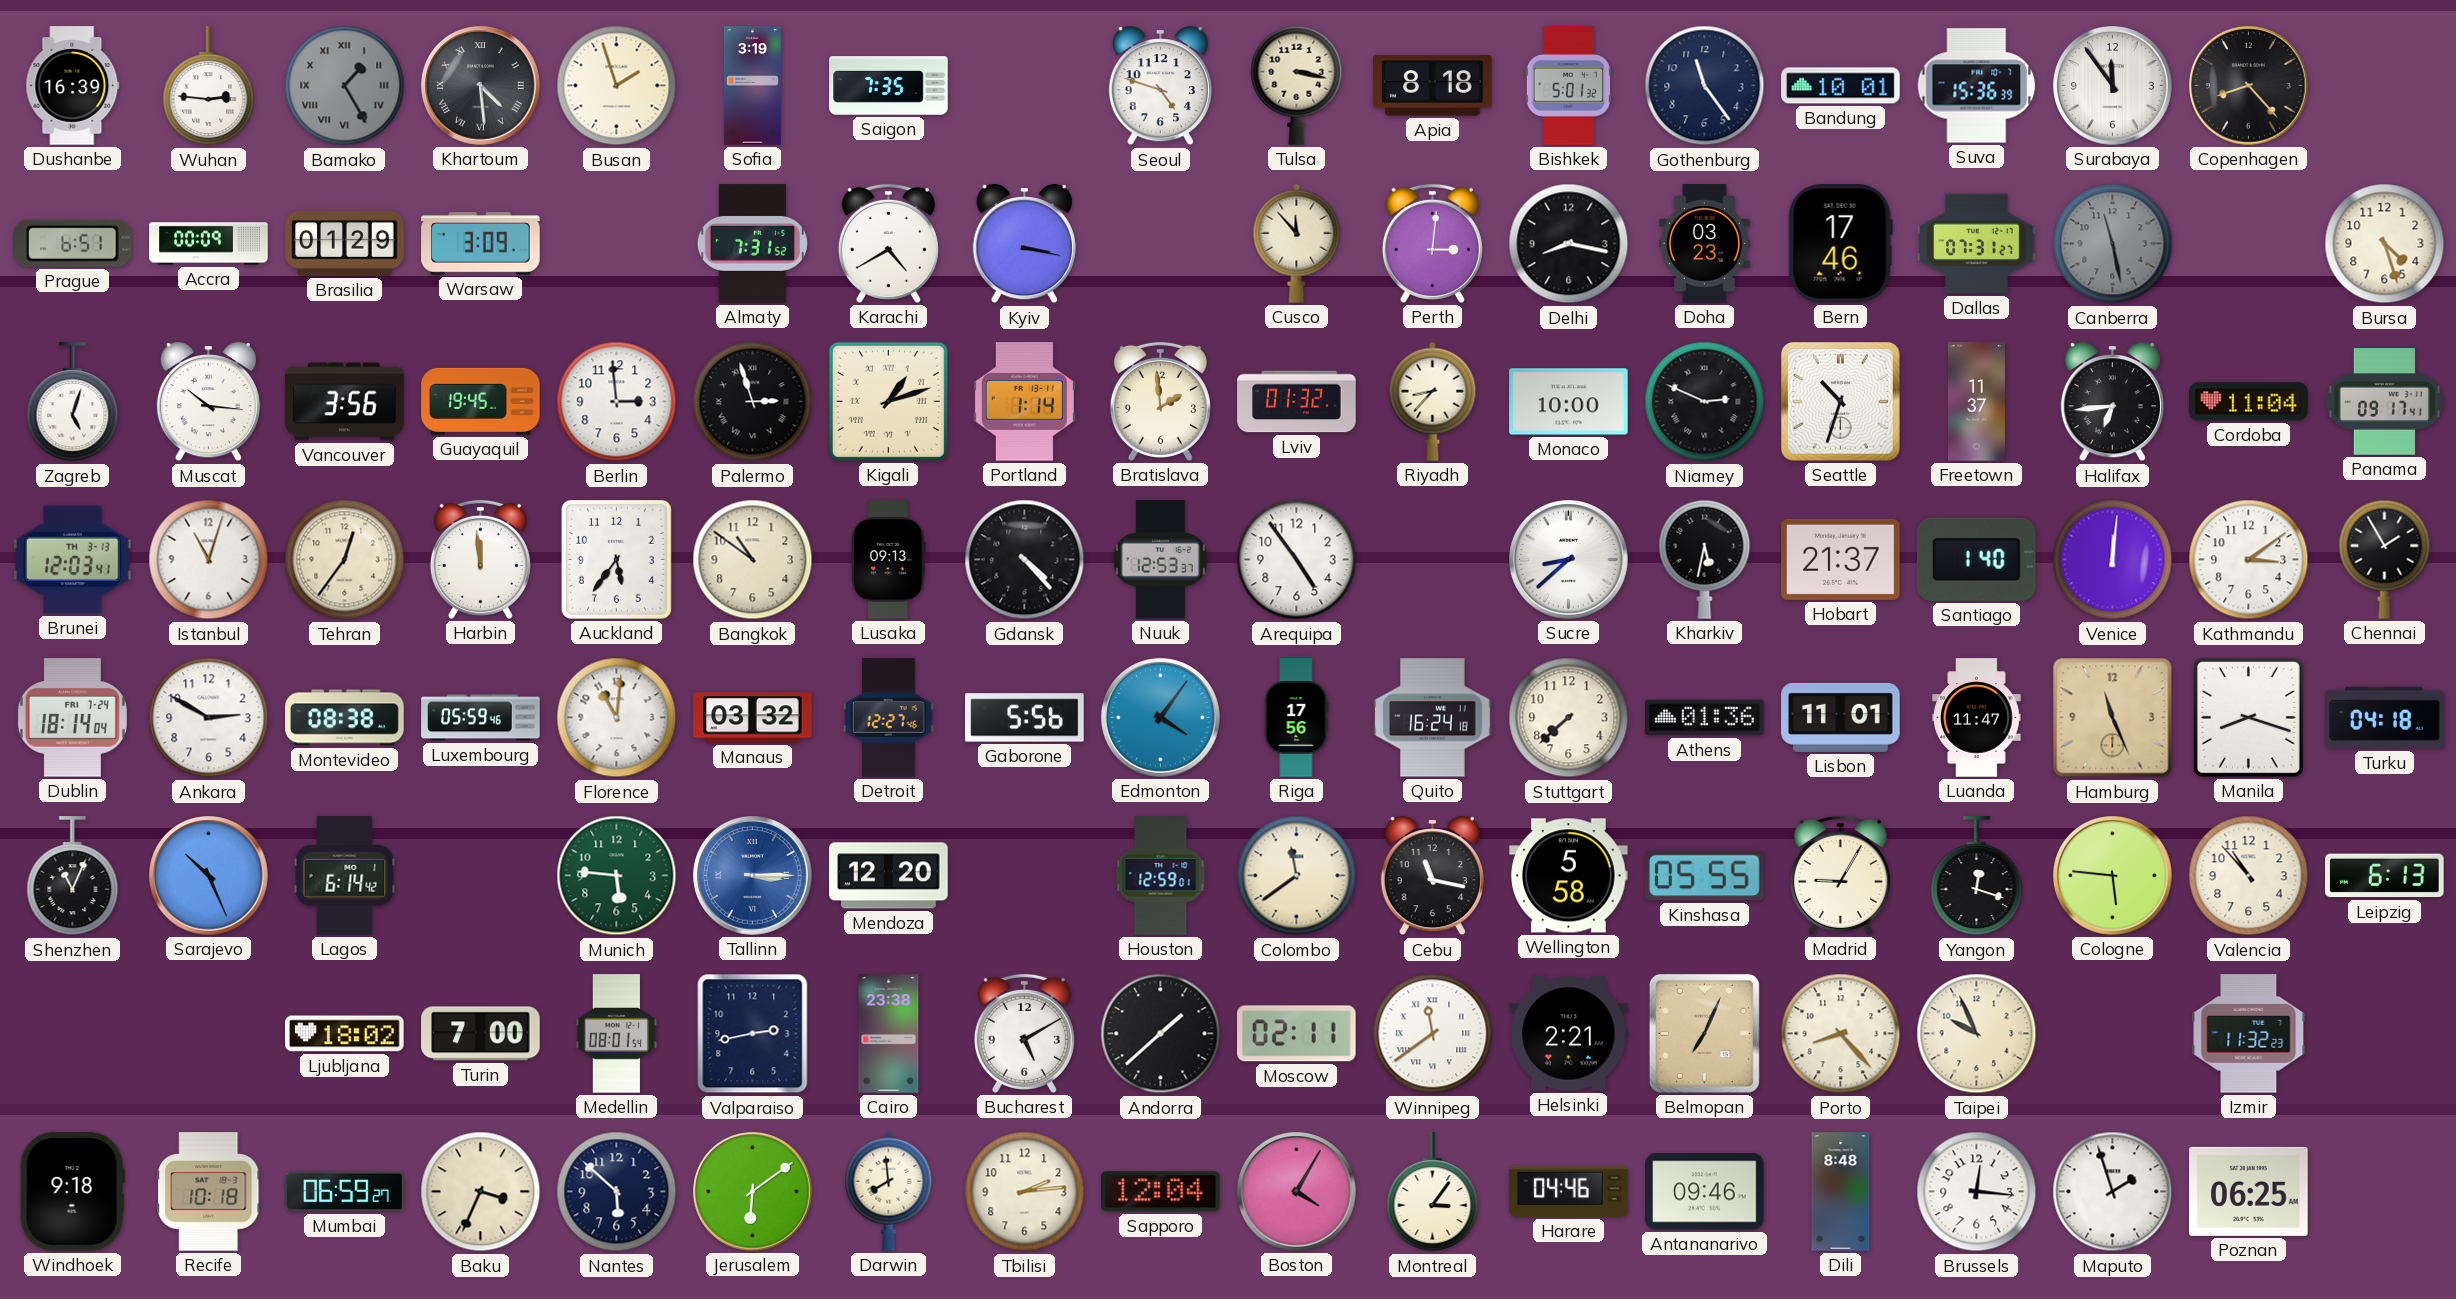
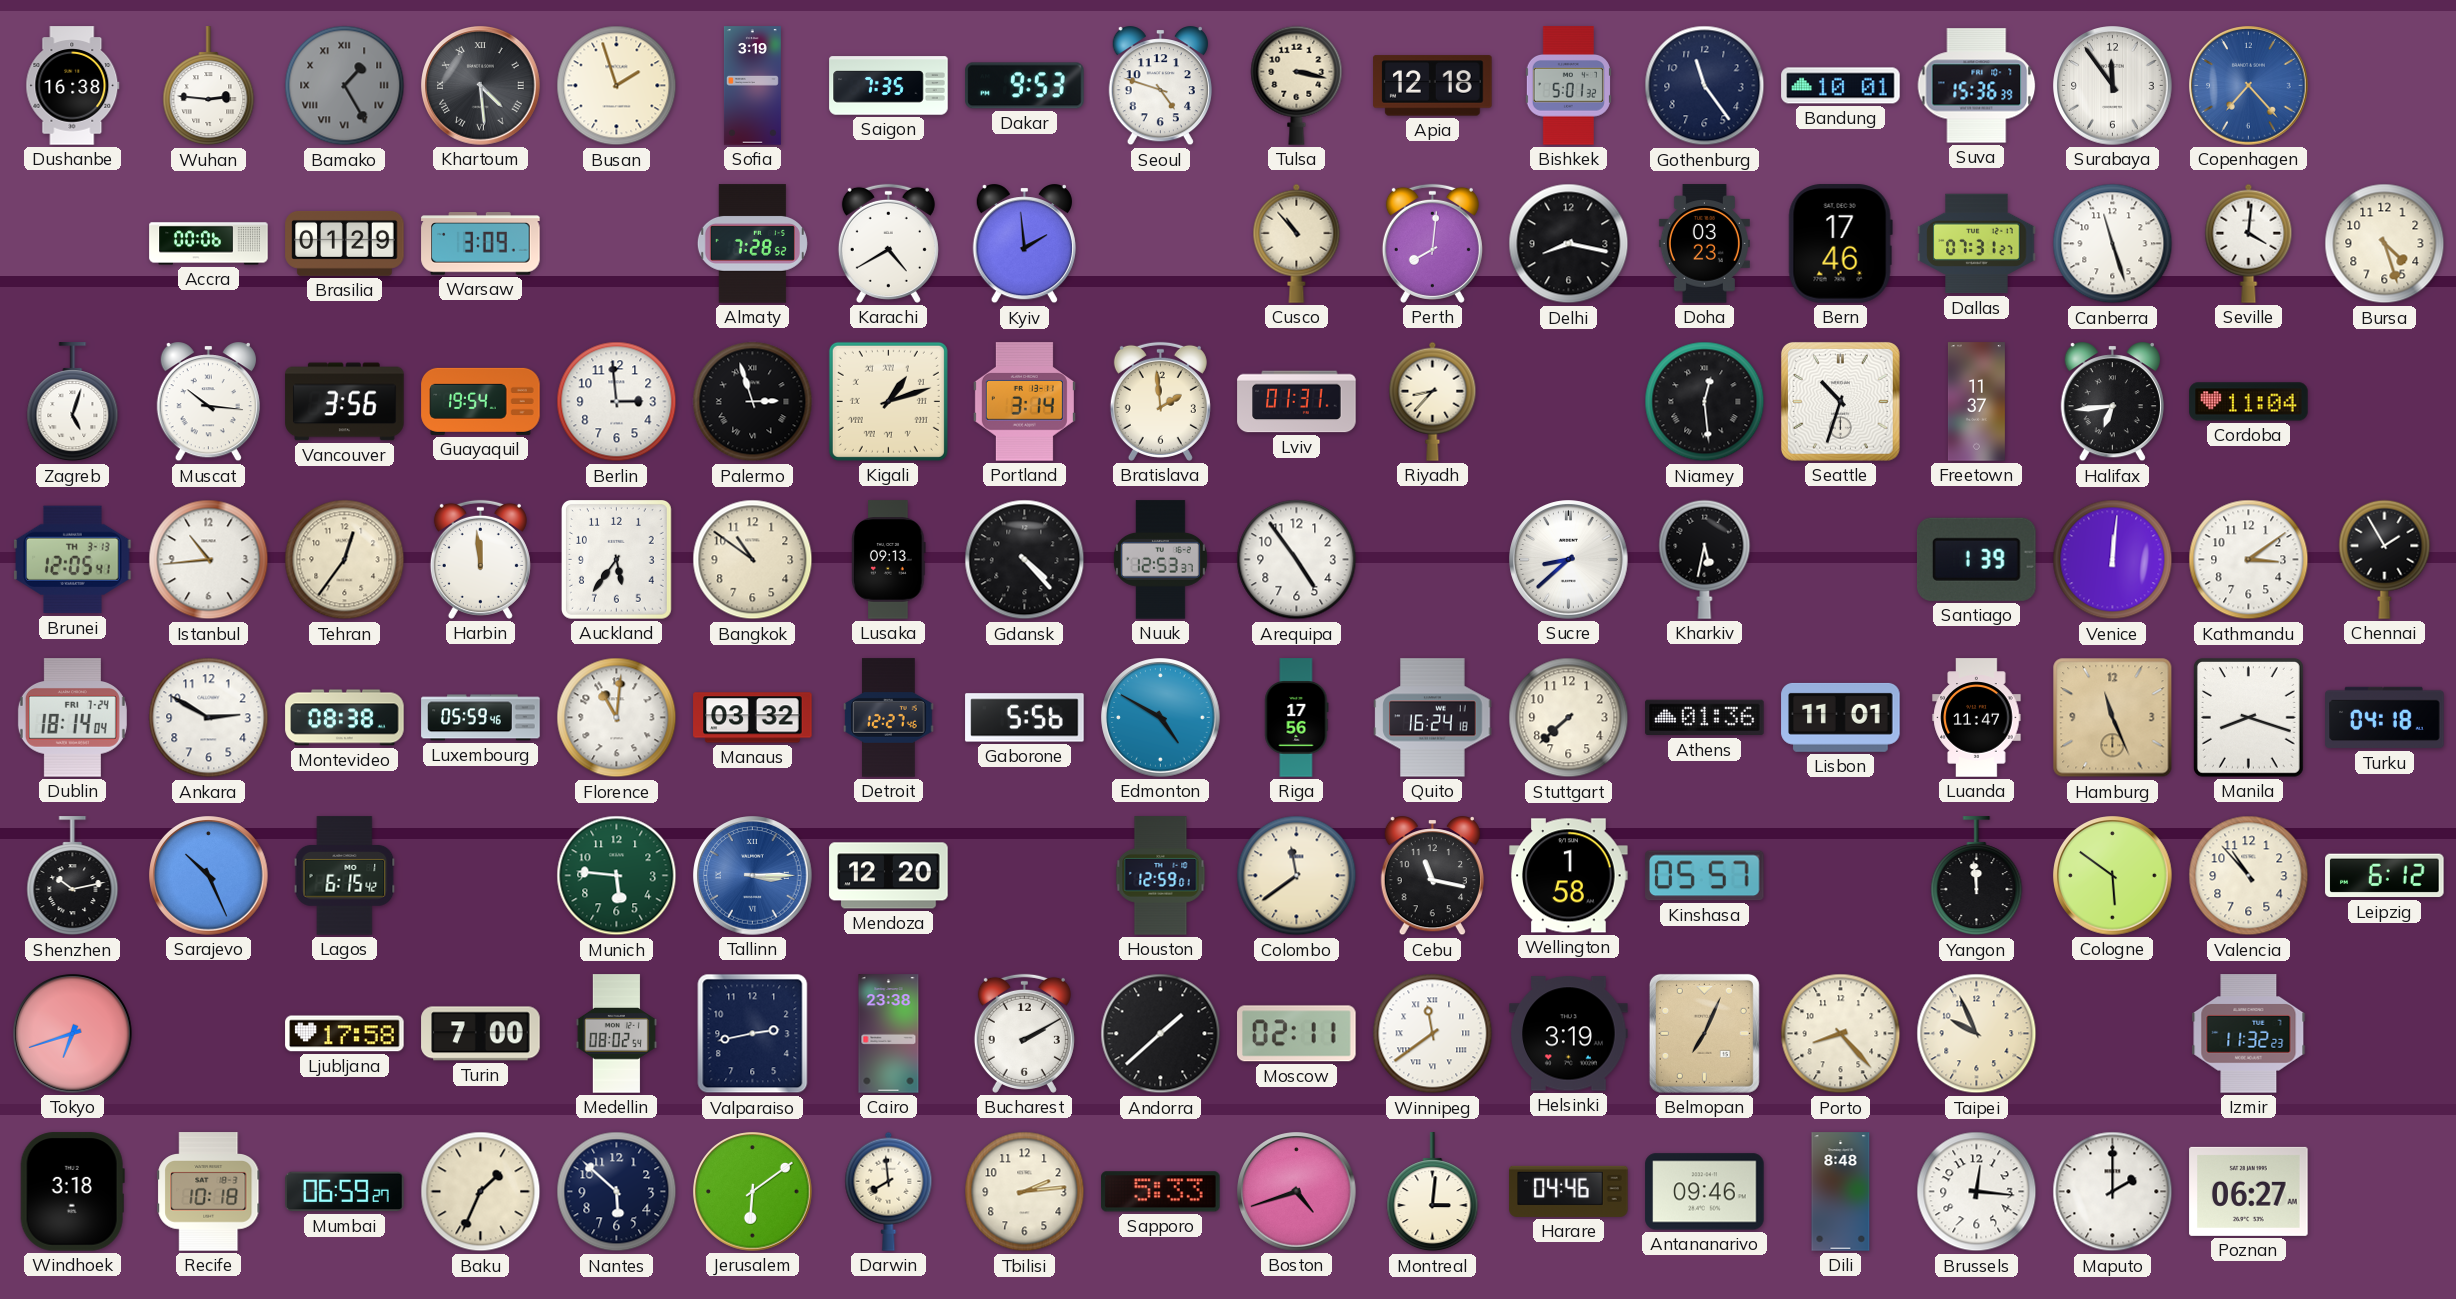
Dushanbe: 16:39 -> 16:38
Dakar: none -> 9:53
Apia: 8:18 -> 12:18
Copenhagen: 8:23 -> 7:23
Copenhagen dial: black -> blue
Prague: 6:51 -> none
Accra: 00:09 -> 00:06
Almaty: 7:31 -> 7:28
Kyiv: 3:17 -> 1:59
Cusco: 11:53 -> 10:53
Perth: 3:01 -> 8:01
Canberra: 11:28 -> 11:27
Canberra dial: grey -> white
Seville: none -> 4:01
Guayaquil: 19:45 -> 19:54
Portland: 1:14 -> 3:14
Lviv: 01:32 -> 01:31
Monaco: 10:00 -> none
Niamey: 2:49 -> 12:29
Panama: 09:17 -> none
Brunei: 12:03 -> 12:05
Istanbul: 11:03 -> 10:44
Hobart: 21:37 -> none
Santiago: 1:40 -> 1:39
Edmonton: 4:06 -> 4:50
Shenzhen: 11:04 -> 10:13
Lagos: 6:14 -> 6:15
Wellington: 5:58 -> 1:58
Kinshasa: 05:55 -> 05:57
Madrid: 9:05 -> none
Yangon: 12:18 -> 11:59
Cologne: 5:46 -> 5:51
Leipzig: 6:13 -> 6:12
Tokyo: none -> 6:42
Ljubljana: 18:02 -> 17:58
Medellin: 08:01 -> 08:02
Bucharest: 5:10 -> 2:10
Helsinki: 2:21 -> 3:19
Windhoek: 9:18 -> 3:18
Baku: 3:34 -> 1:34
Sapporo: 12:04 -> 5:33
Boston: 4:05 -> 4:42
Montreal: 3:06 -> 3:01
Maputo: 1:57 -> 2:00
Poznan: 06:25 -> 06:27
